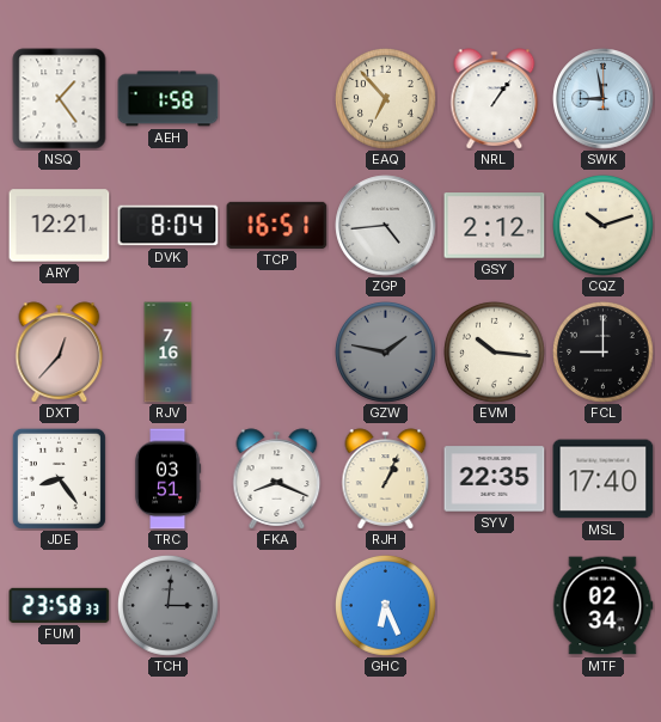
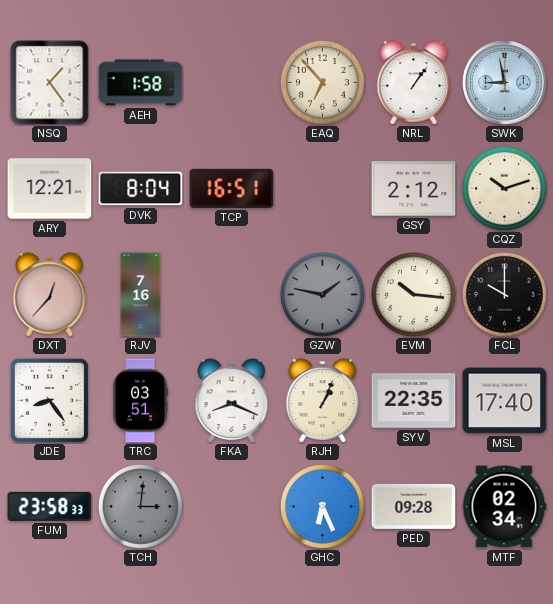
ZGP: 4:44 -> none
FCL: 9:00 -> 10:00
PED: none -> 09:28
